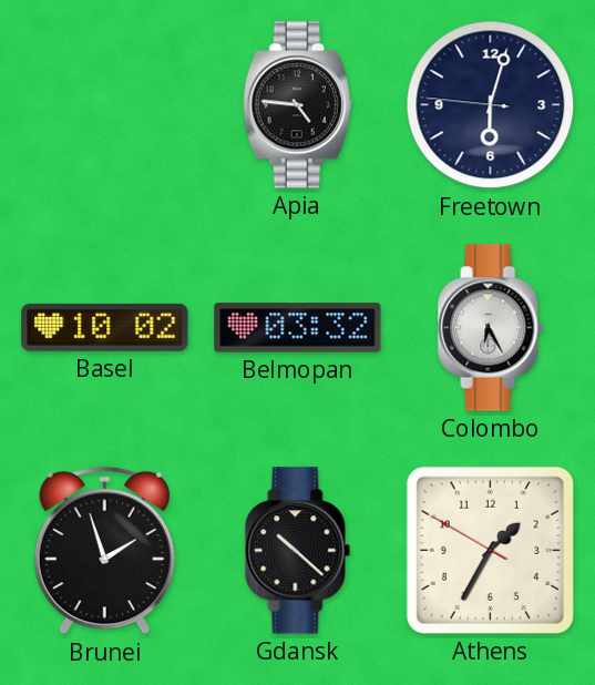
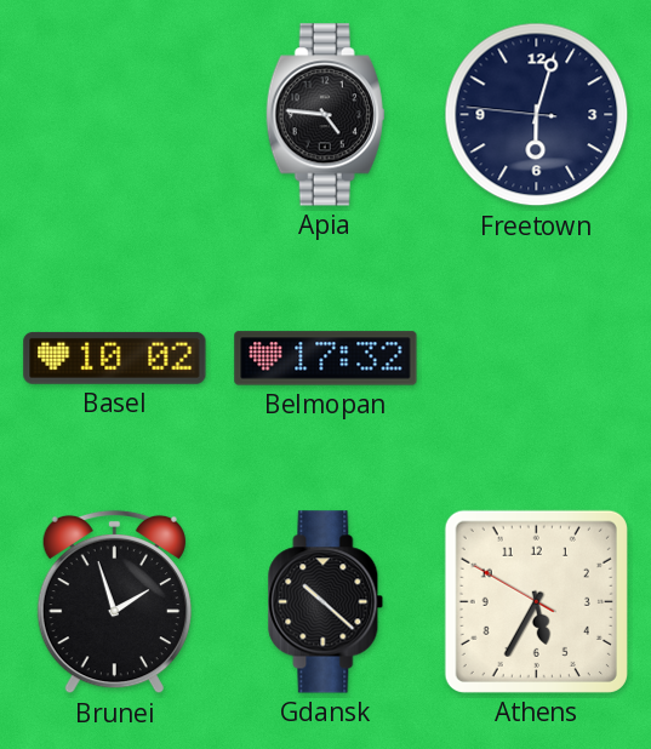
Belmopan: 03:32 -> 17:32
Colombo: 6:25 -> none
Athens: 1:34 -> 5:34
